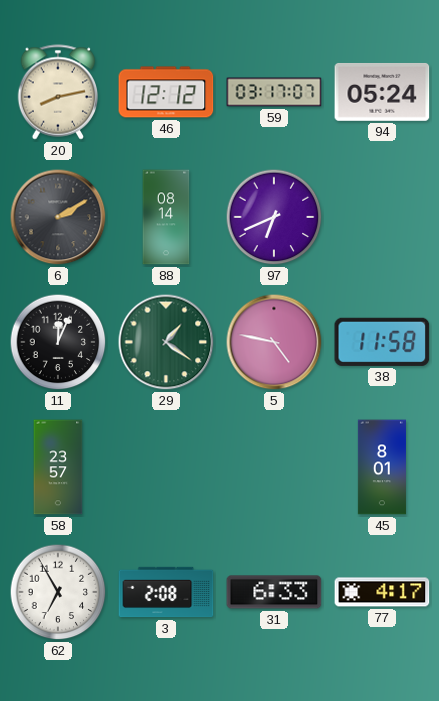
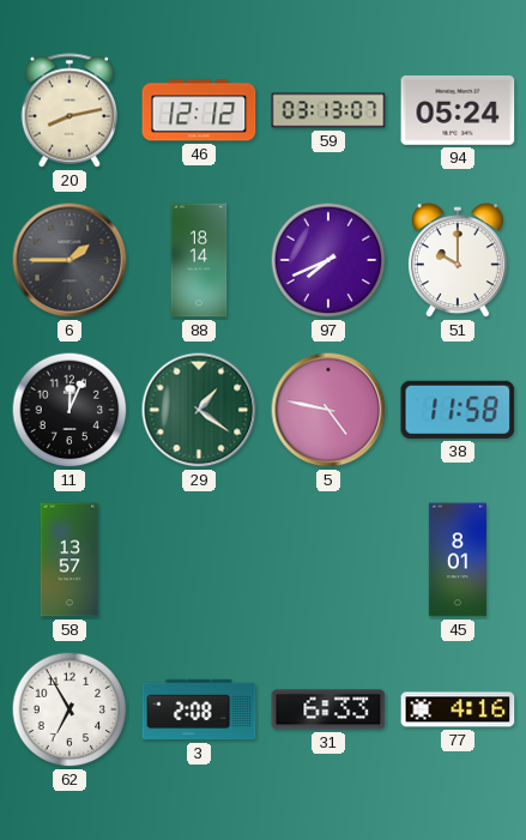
59: 03:17 -> 03:13
6: 2:10 -> 1:45
88: 08:14 -> 18:14
97: 6:41 -> 7:41
51: none -> 10:00
58: 23:57 -> 13:57
77: 4:17 -> 4:16
